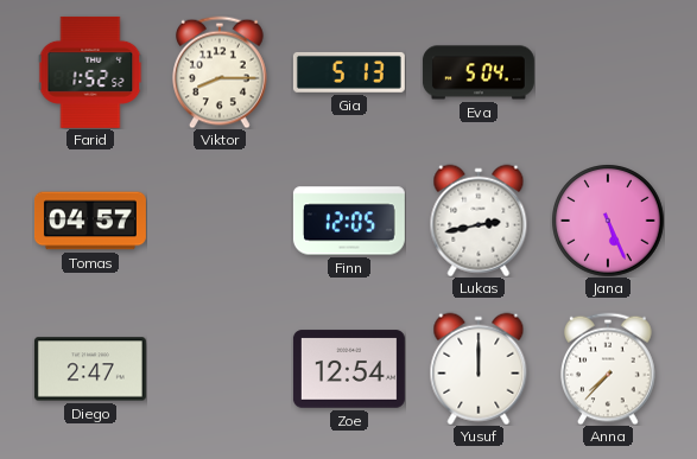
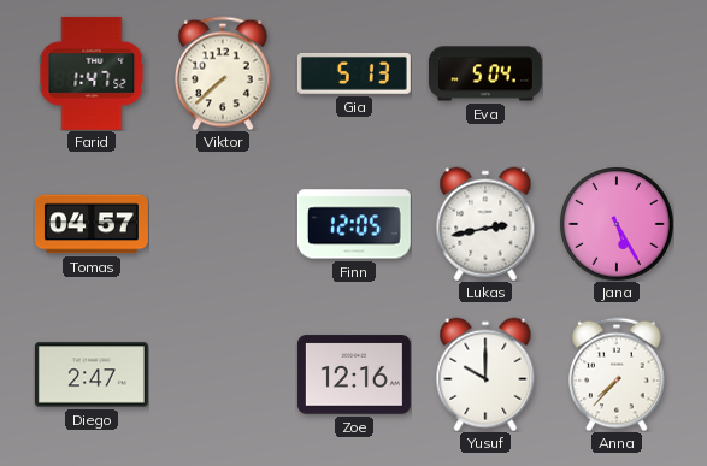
Farid: 1:52 -> 1:47
Viktor: 8:15 -> 7:38
Jana: 5:26 -> 5:25
Zoe: 12:54 -> 12:16
Yusuf: 12:00 -> 10:00
